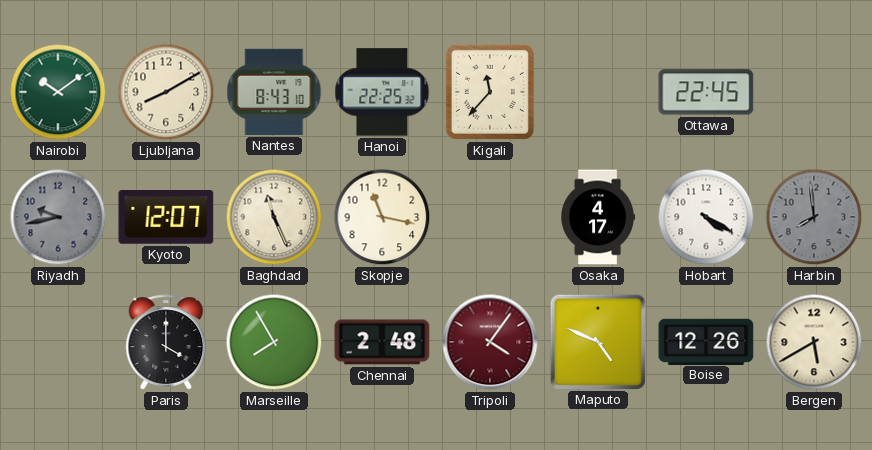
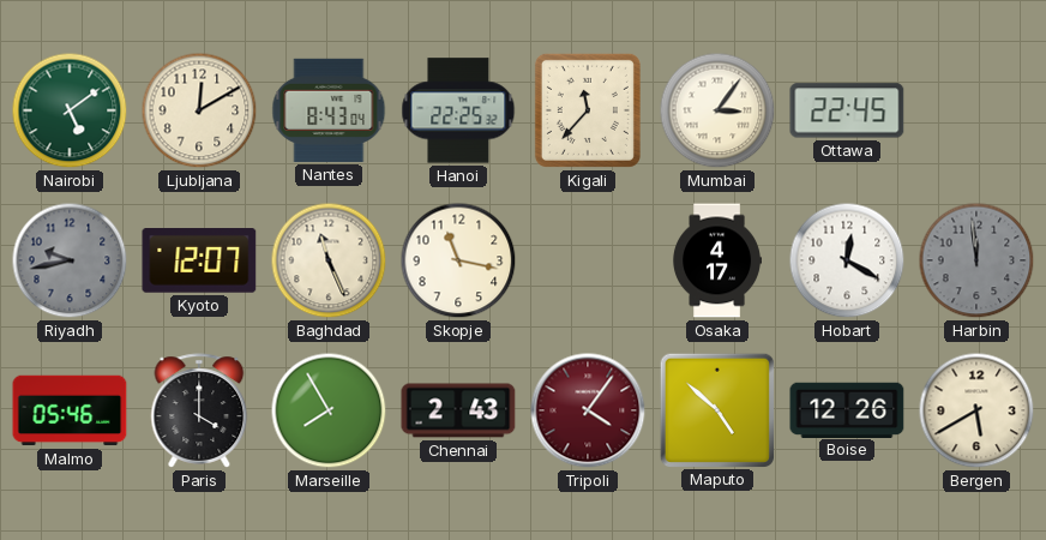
Nairobi: 10:09 -> 5:09
Ljubljana: 8:10 -> 12:10
Nantes: 8:43:10 -> 8:43:04
Mumbai: none -> 3:06
Hobart: 4:20 -> 12:20
Harbin: 7:59 -> 11:59
Malmo: none -> 05:46
Chennai: 2:48 -> 2:43
Maputo: 4:49 -> 4:52
